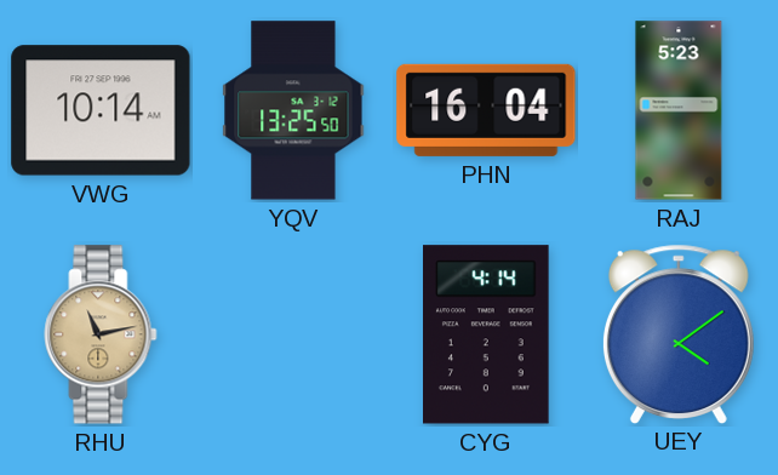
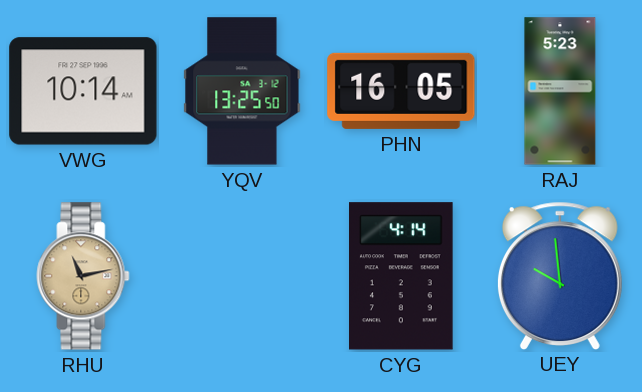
PHN: 16:04 -> 16:05
UEY: 4:09 -> 9:59
